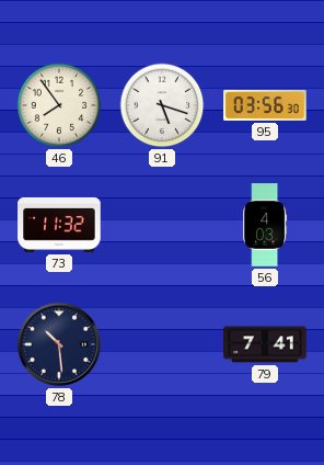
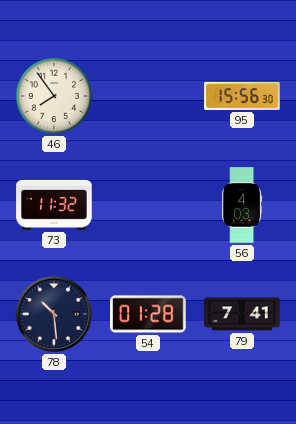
91: 5:18 -> none
95: 03:56 -> 15:56
54: none -> 01:28
